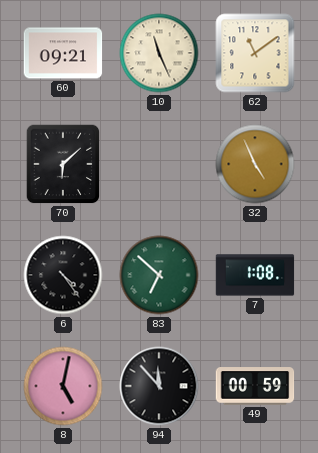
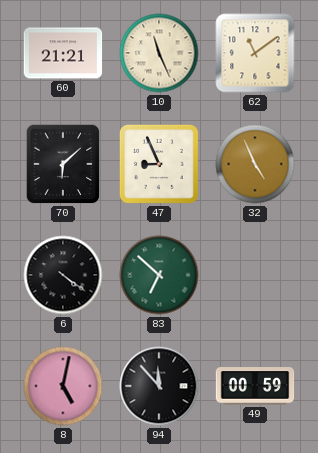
60: 09:21 -> 21:21
47: none -> 8:56
6: 4:24 -> 4:21
7: 1:08 -> none
